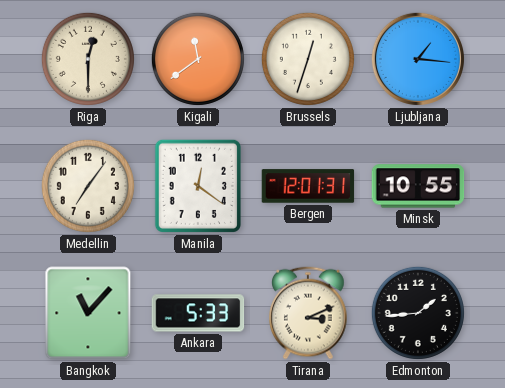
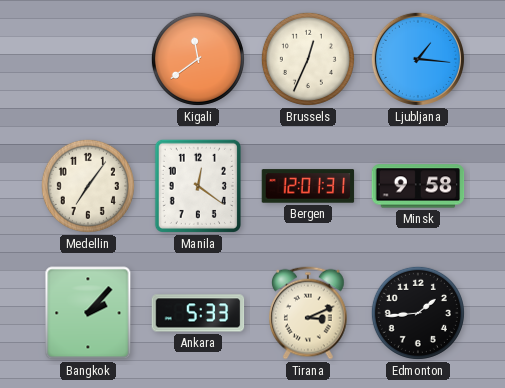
Riga: 12:30 -> none
Brussels: 12:33 -> 12:34
Minsk: 10:55 -> 9:58
Bangkok: 11:07 -> 2:07
